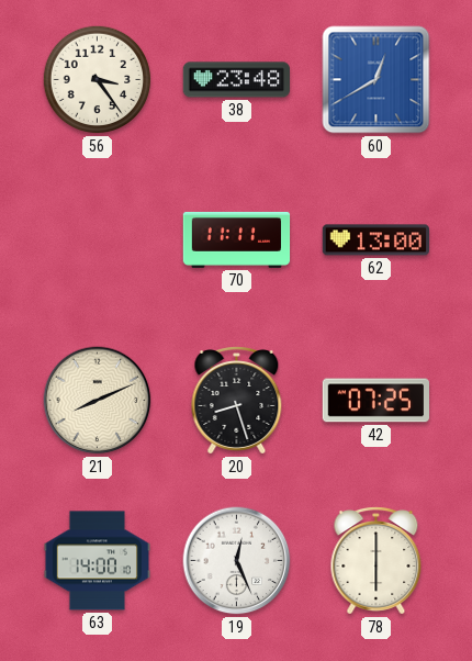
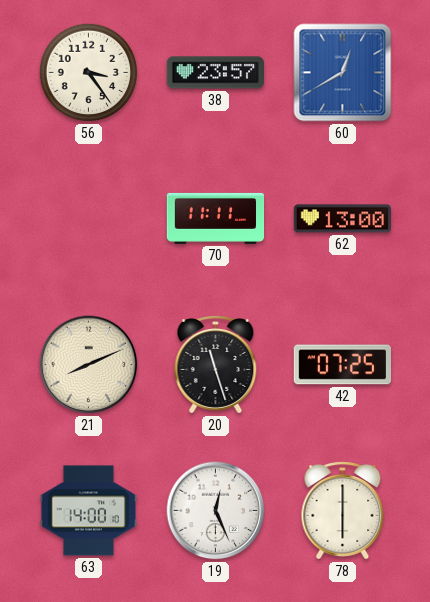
38: 23:48 -> 23:57
20: 8:27 -> 11:27
